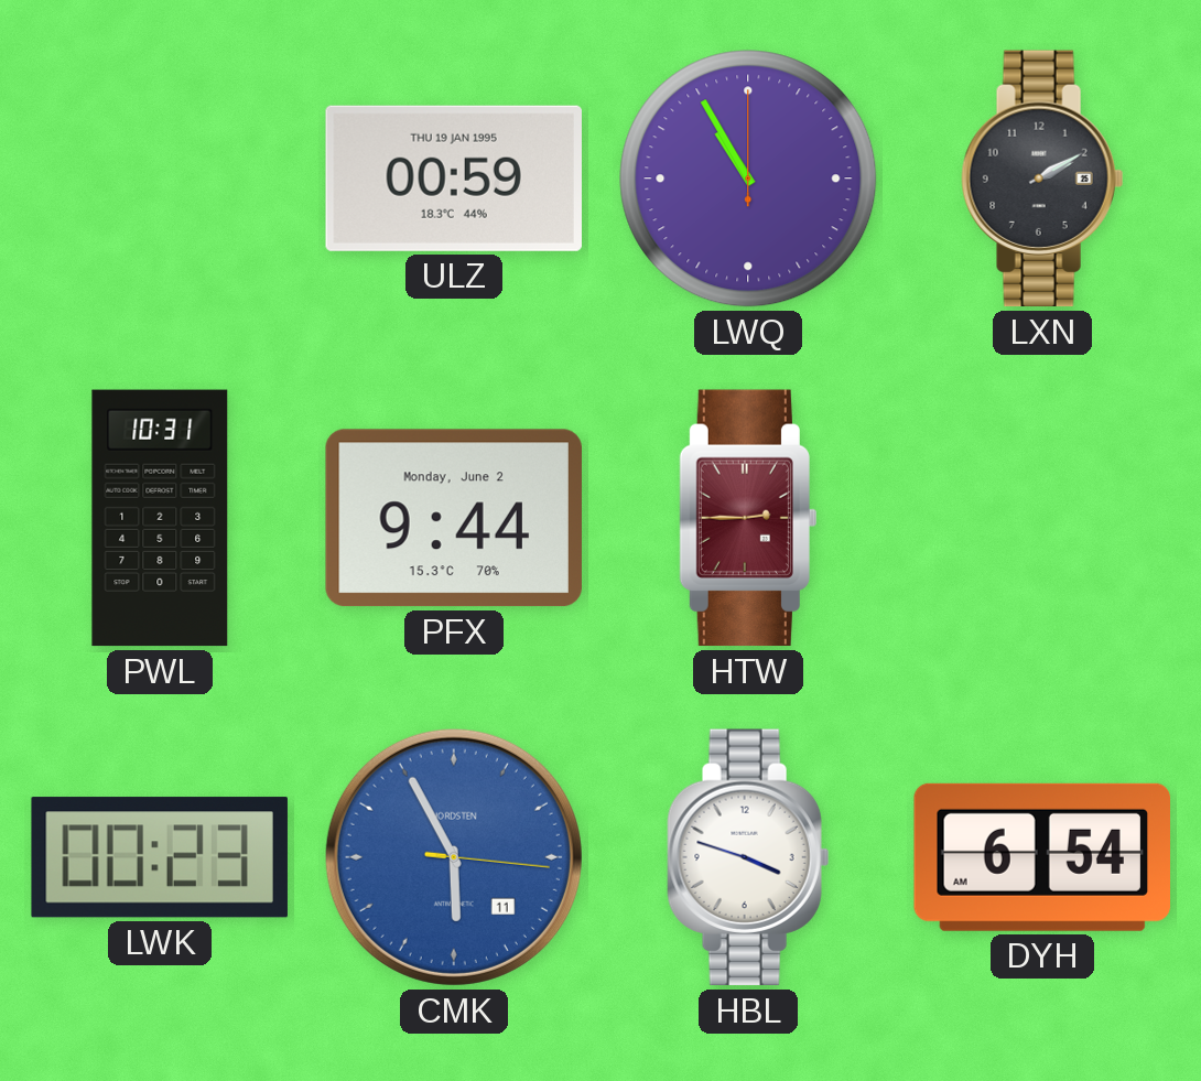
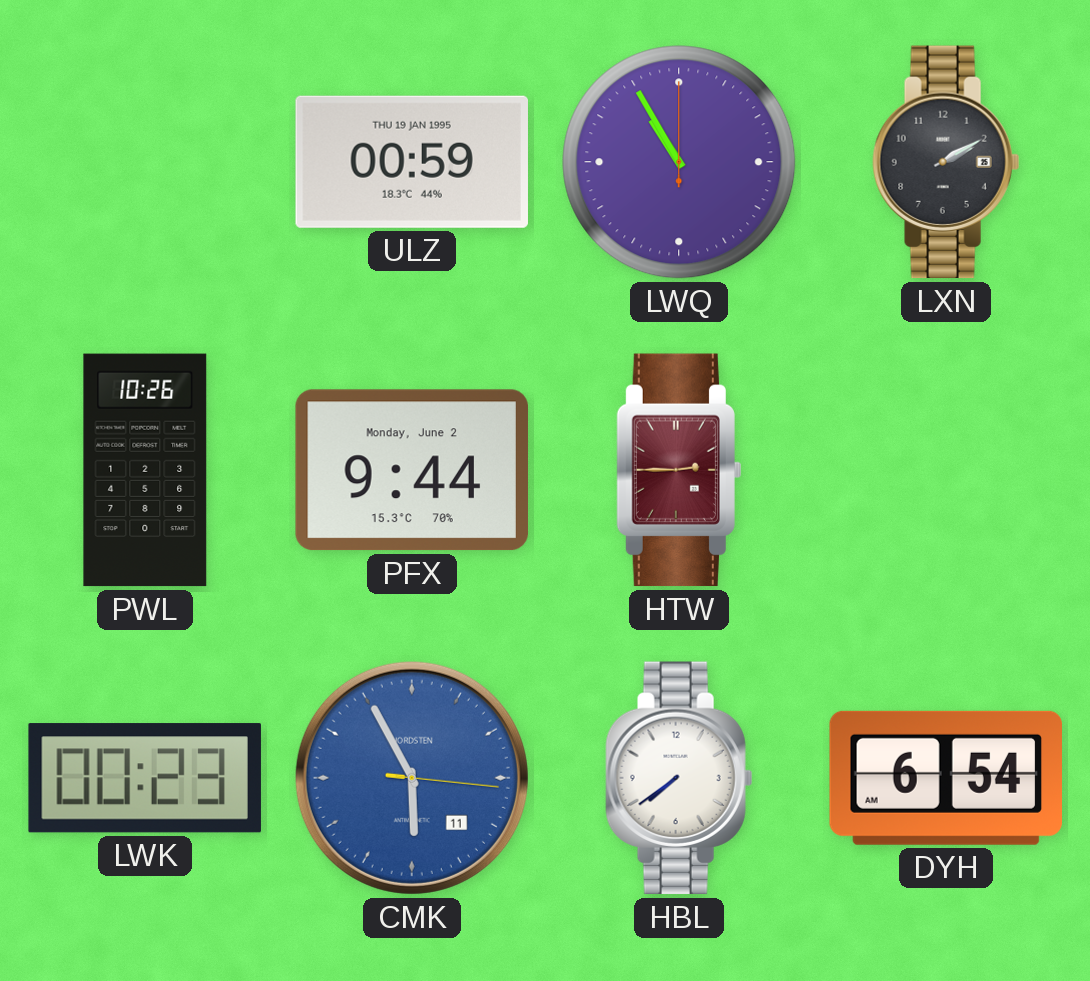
PWL: 10:31 -> 10:26
HBL: 3:48 -> 7:39
